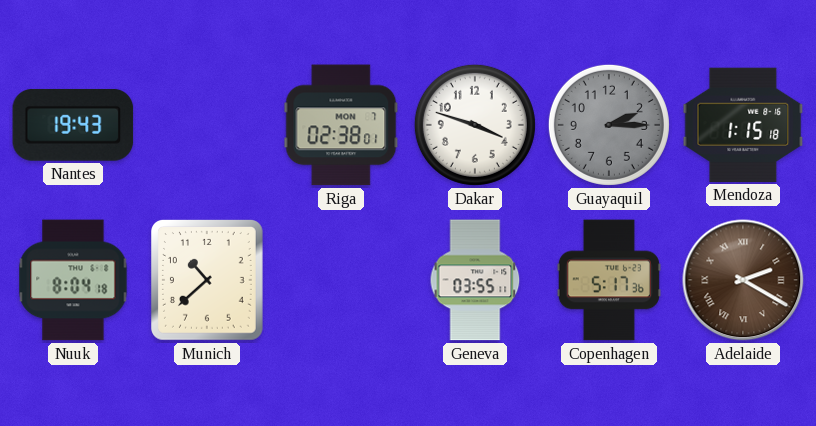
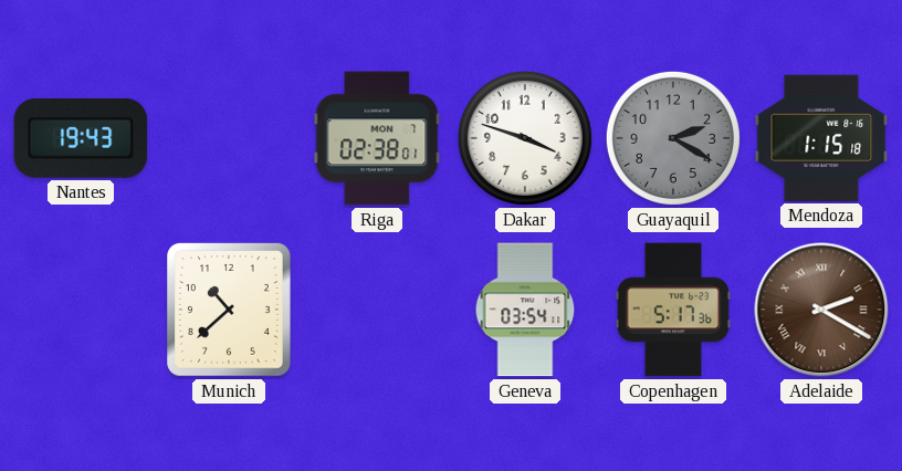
Guayaquil: 2:15 -> 2:20
Nuuk: 8:04 -> none
Geneva: 03:55 -> 03:54
